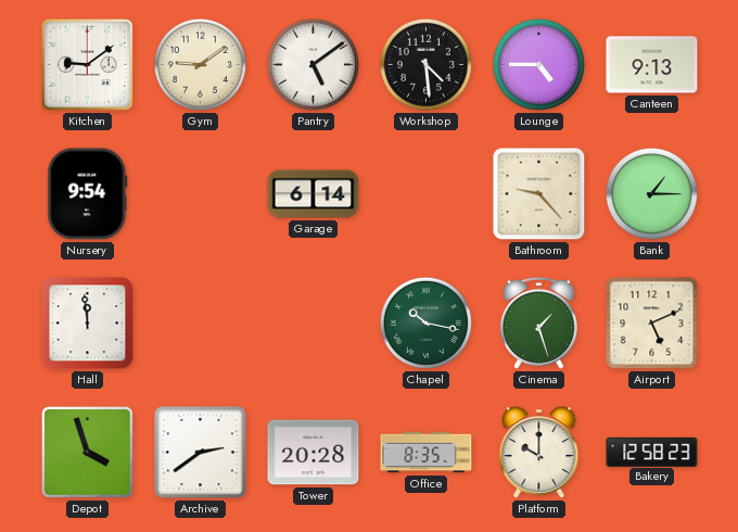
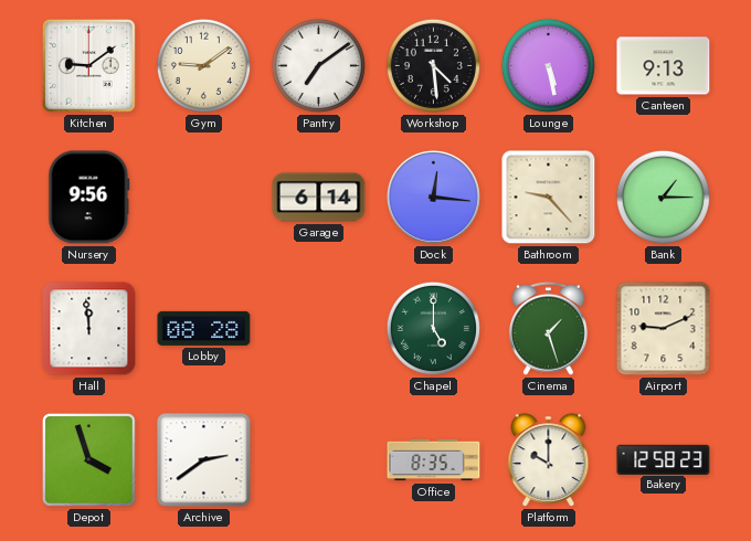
Pantry: 5:09 -> 7:09
Lounge: 4:45 -> 5:28
Nursery: 9:54 -> 9:56
Dock: none -> 12:16
Lobby: none -> 08:28
Chapel: 10:17 -> 5:00
Airport: 5:11 -> 9:11
Tower: 20:28 -> none
